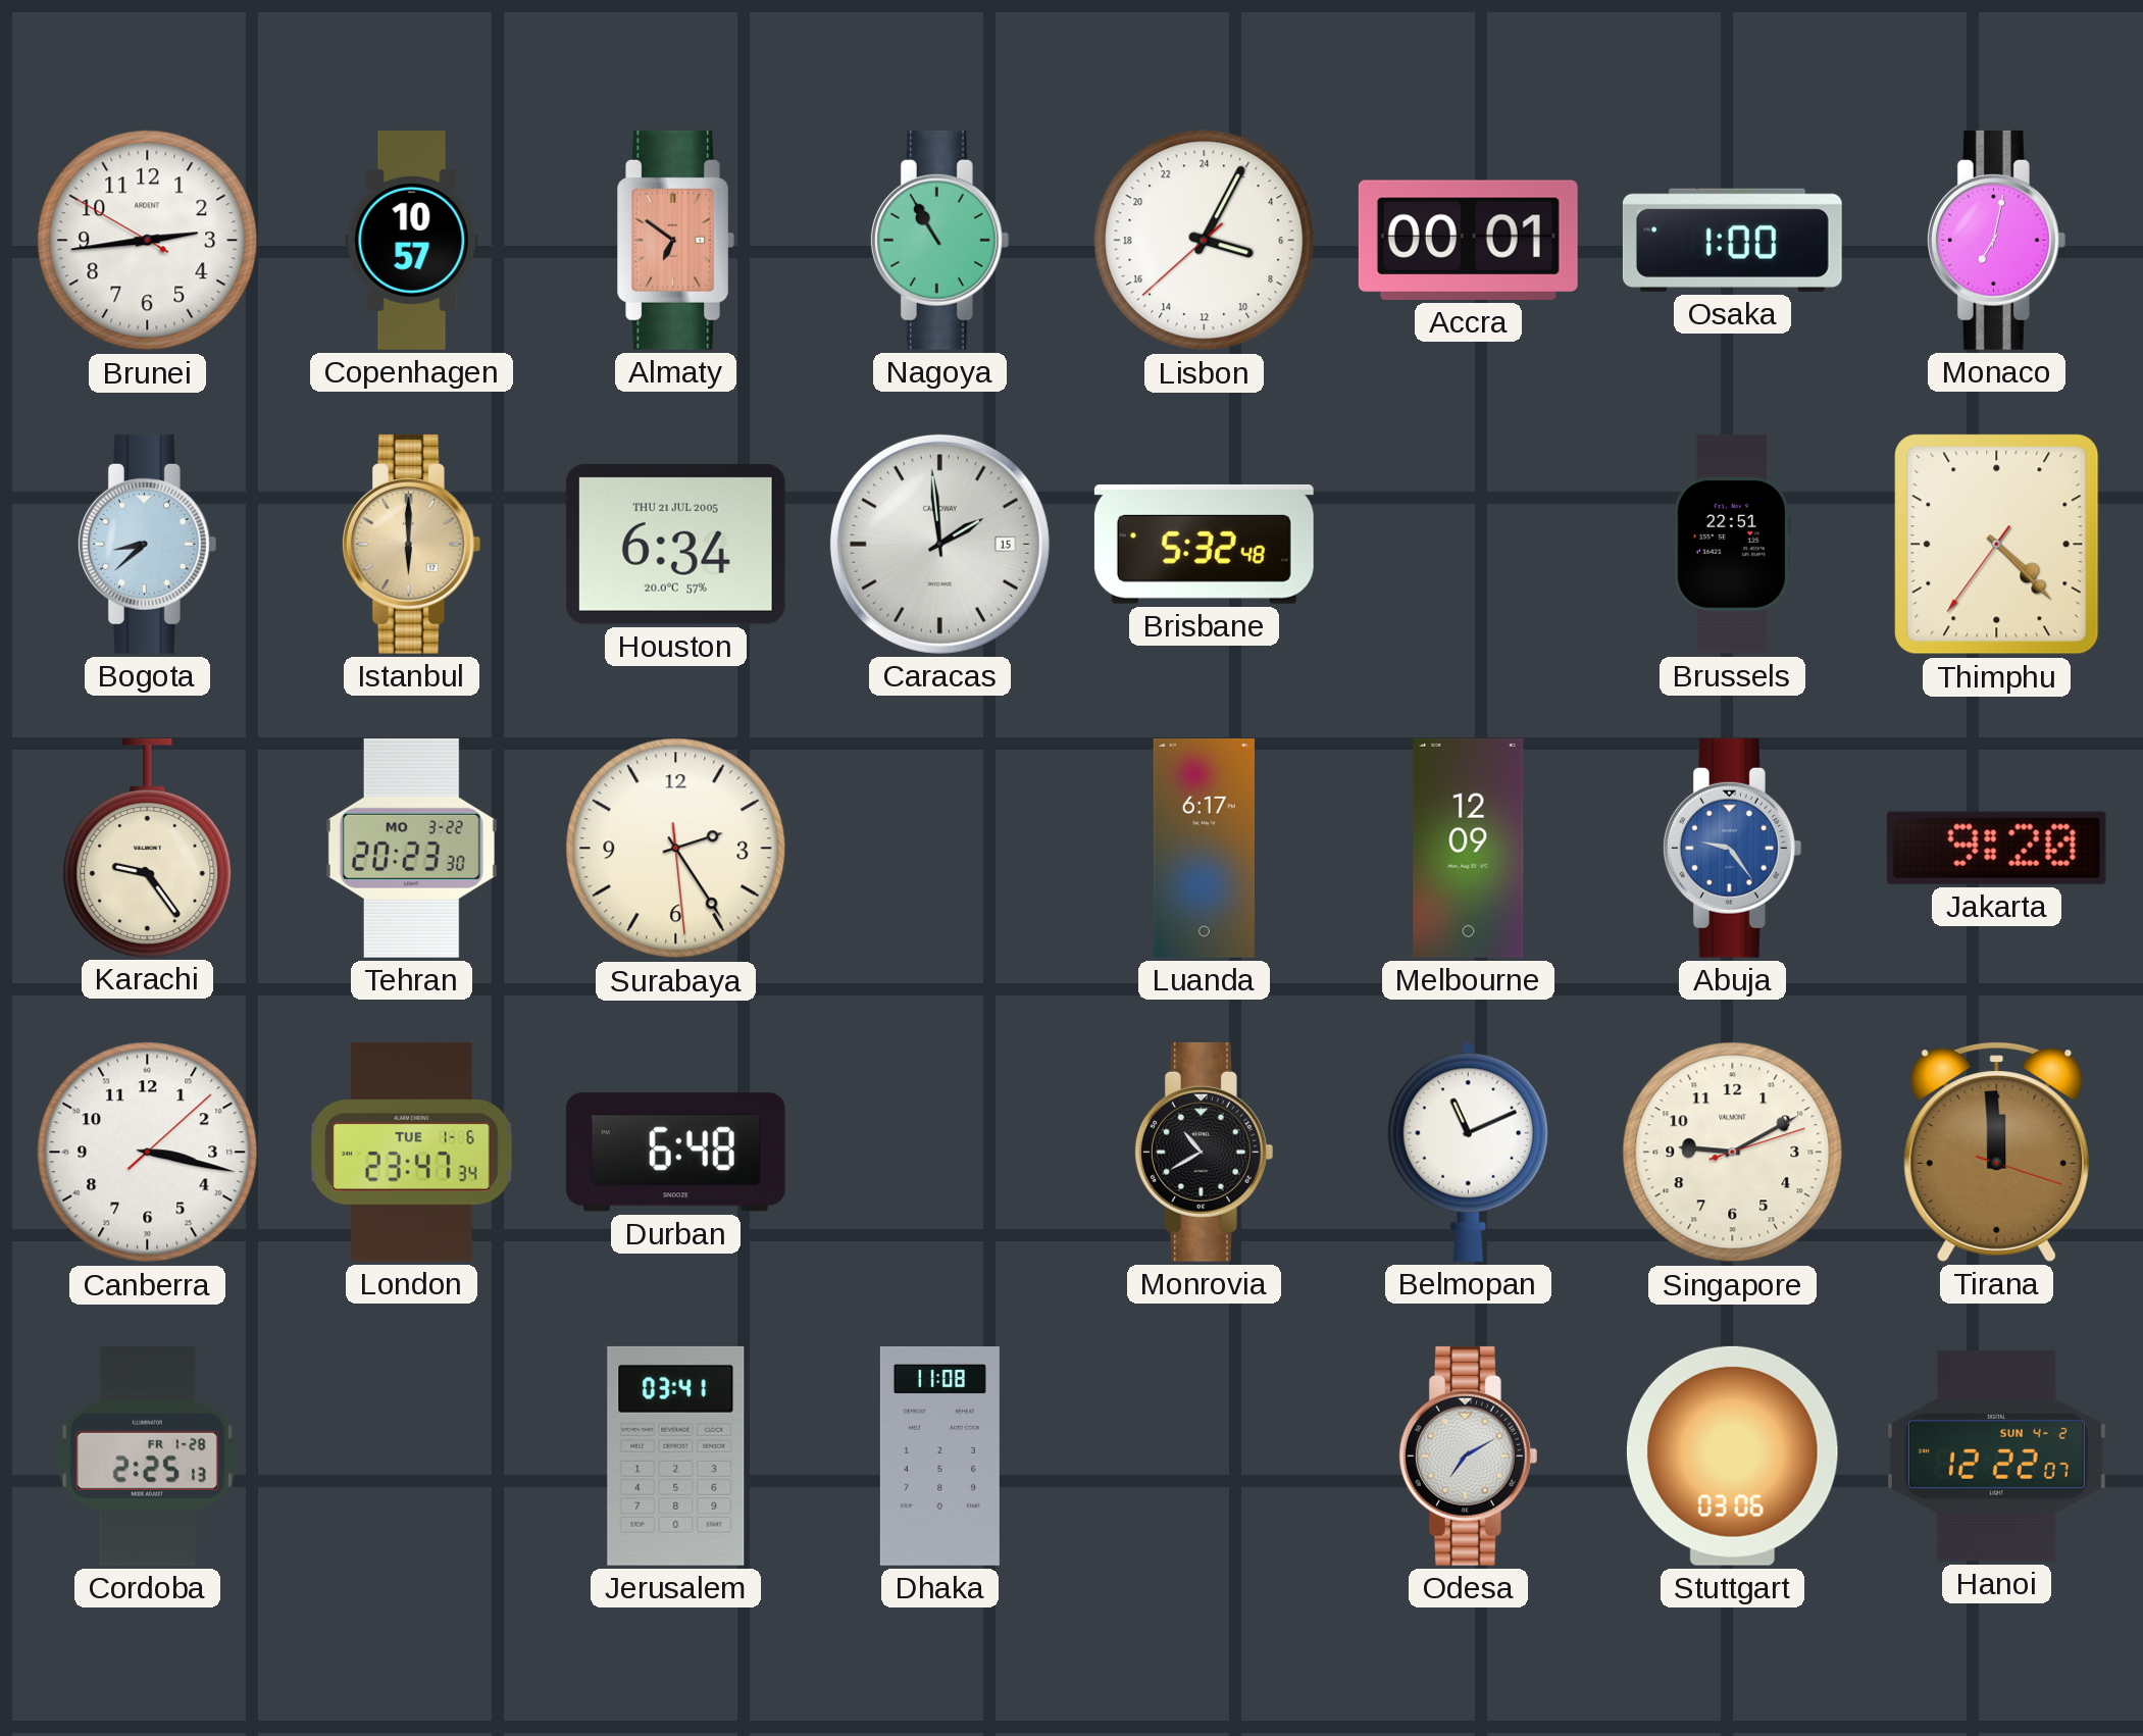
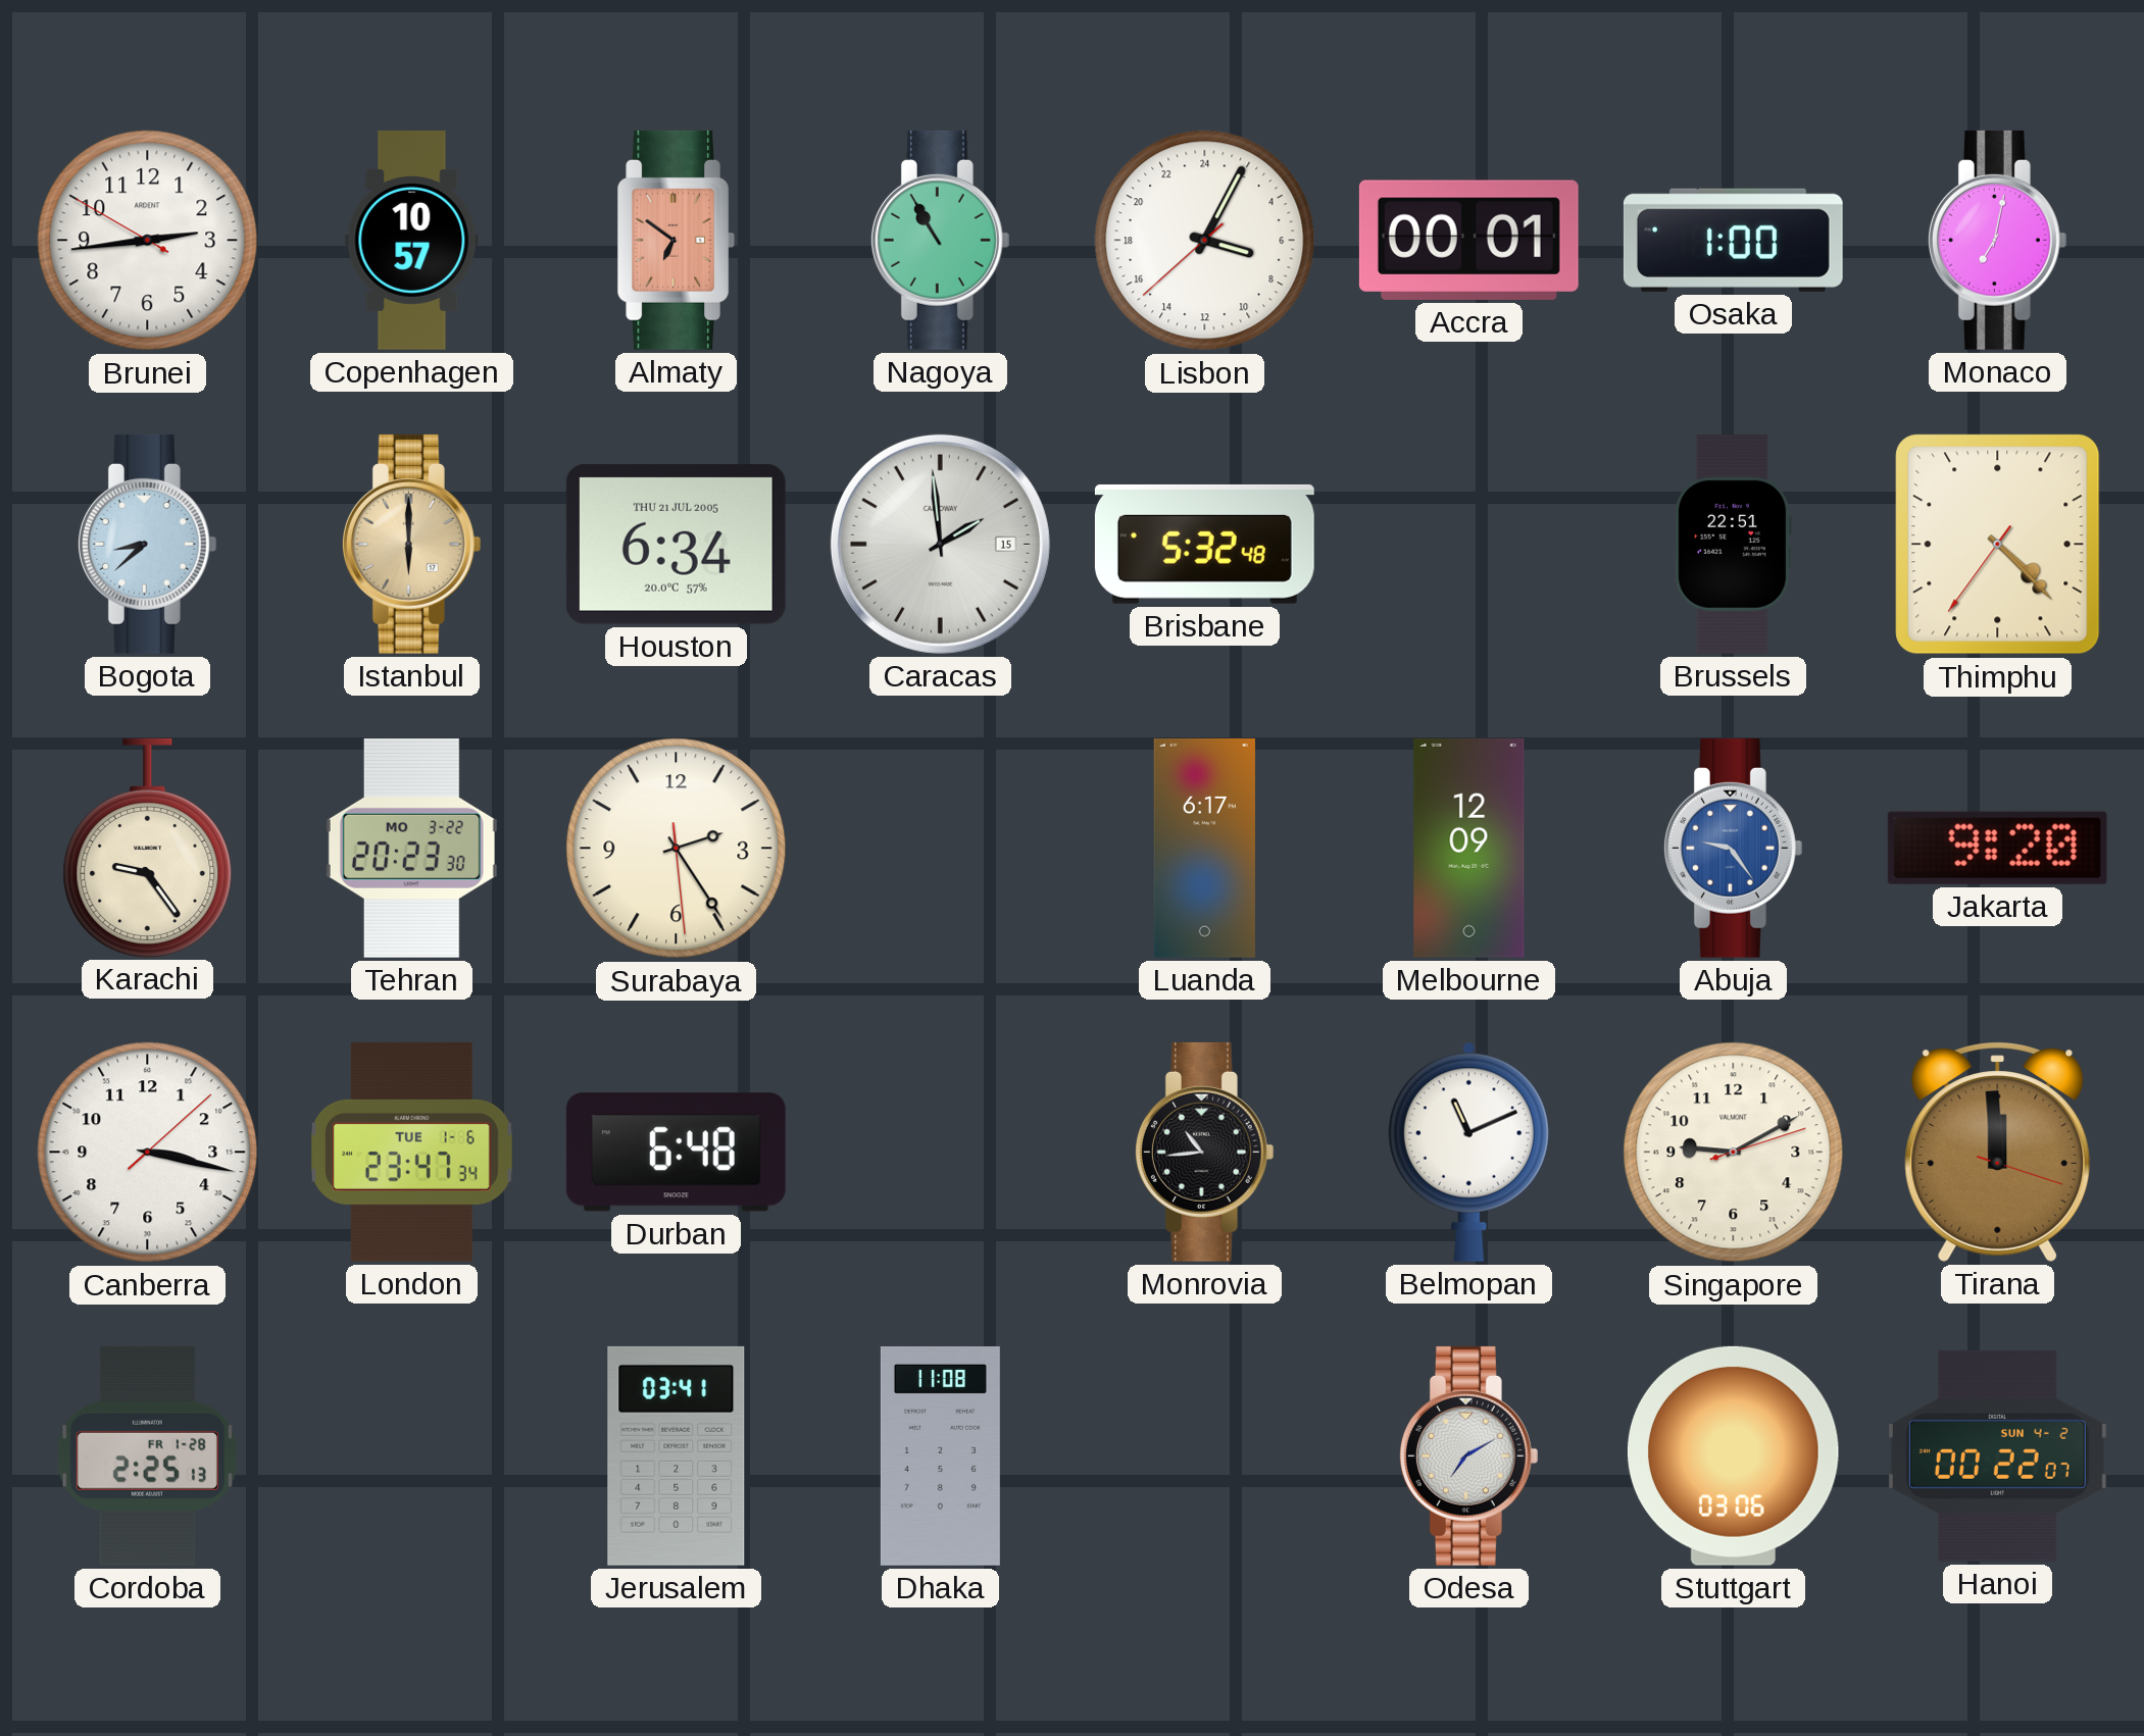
Monrovia: 10:40 -> 10:44
Hanoi: 12:22 -> 00:22
